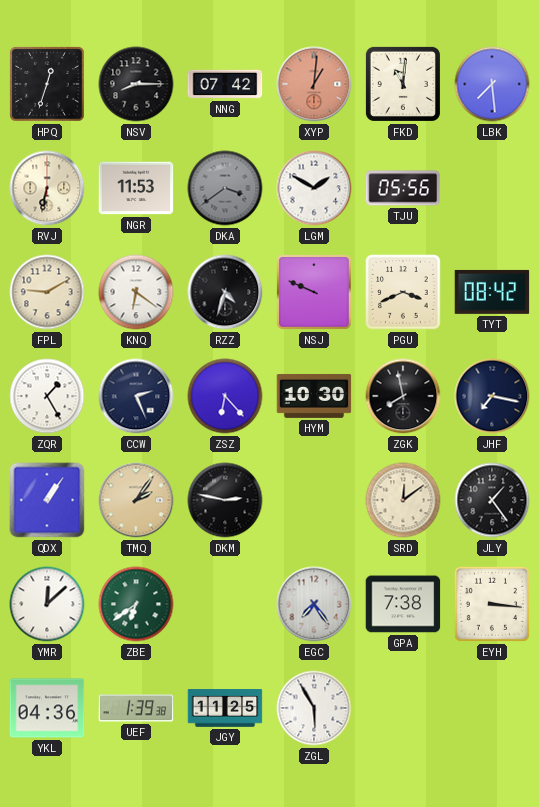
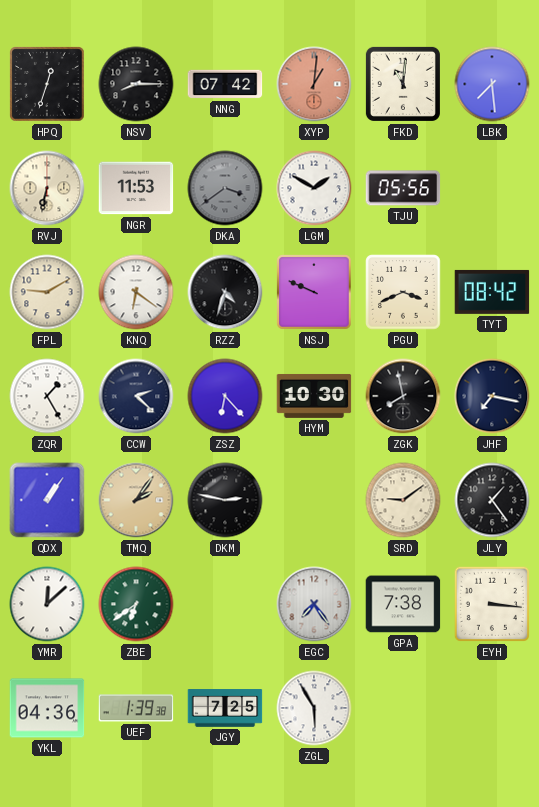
CCW: 2:26 -> 2:22
SRD: 12:09 -> 9:09
JGY: 11:25 -> 7:25
